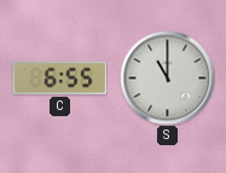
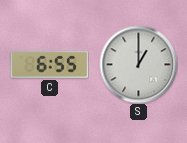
S: 11:00 -> 1:00
